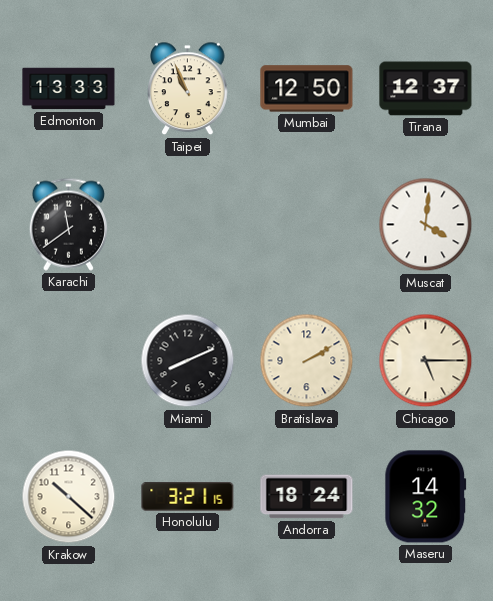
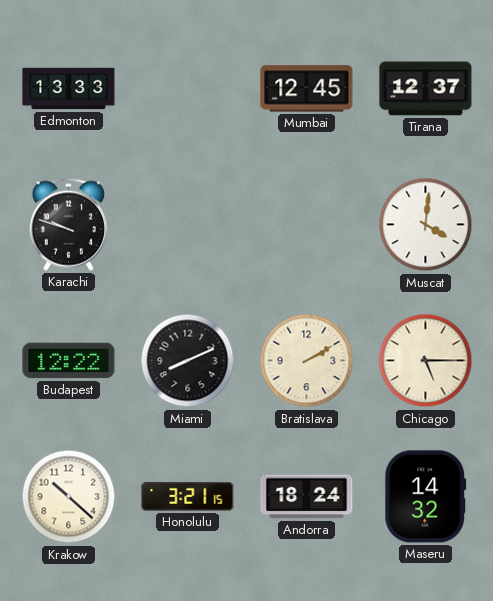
Taipei: 10:56 -> none
Mumbai: 12:50 -> 12:45
Karachi: 11:39 -> 9:48
Budapest: none -> 12:22
